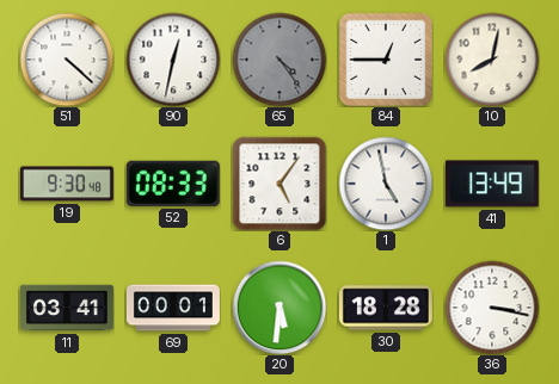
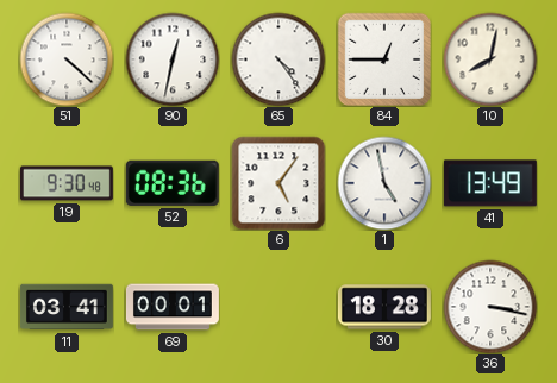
65 dial: grey -> white
52: 08:33 -> 08:36
20: 5:31 -> none
